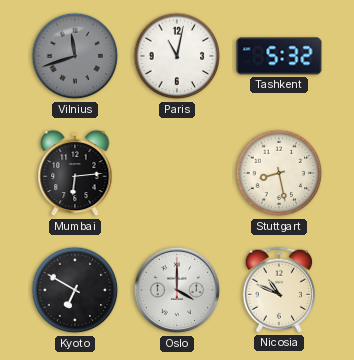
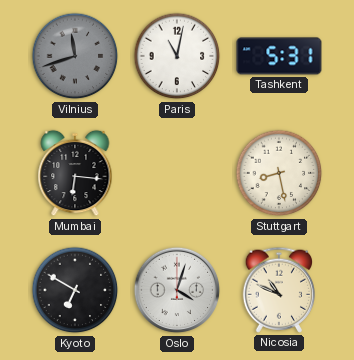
Tashkent: 5:32 -> 5:31
Mumbai: 6:14 -> 6:16
Oslo: 4:00 -> 4:03
